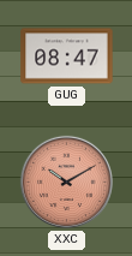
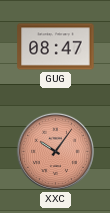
XXC: 10:10 -> 10:06
